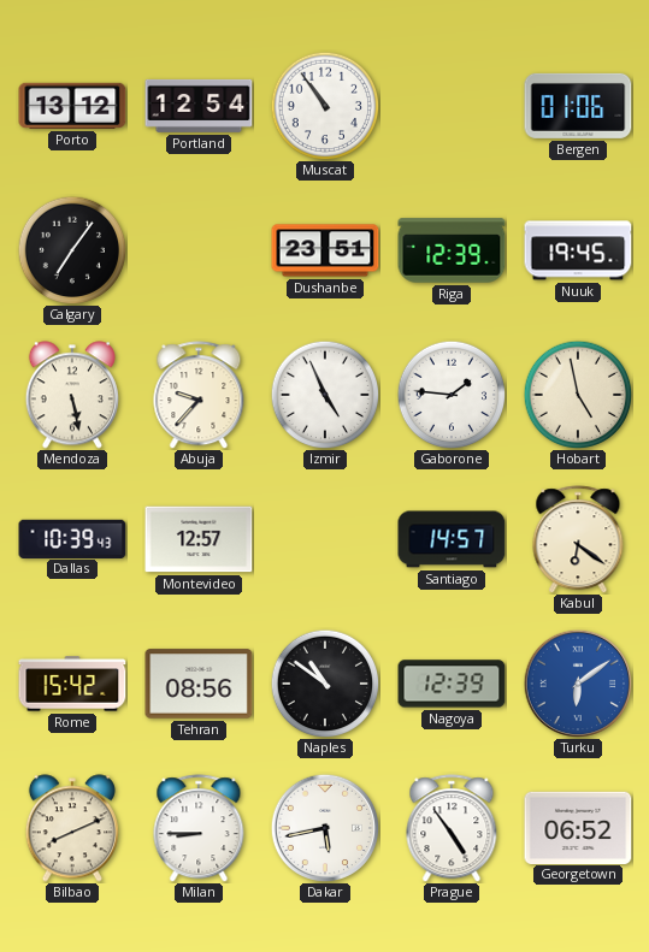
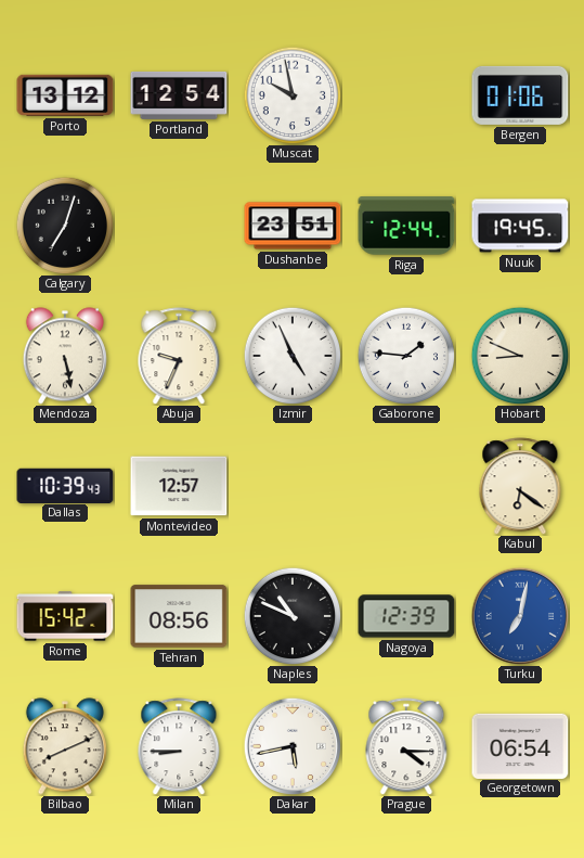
Muscat: 10:54 -> 9:58
Calgary: 7:06 -> 7:03
Riga: 12:39 -> 12:44
Abuja: 9:37 -> 9:34
Hobart: 4:58 -> 8:49
Santiago: 14:57 -> none
Naples: 10:51 -> 10:49
Turku: 6:09 -> 7:02
Prague: 4:54 -> 4:15
Georgetown: 06:52 -> 06:54
